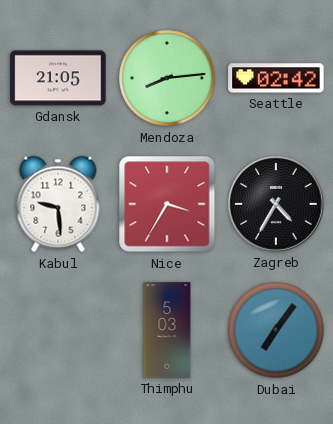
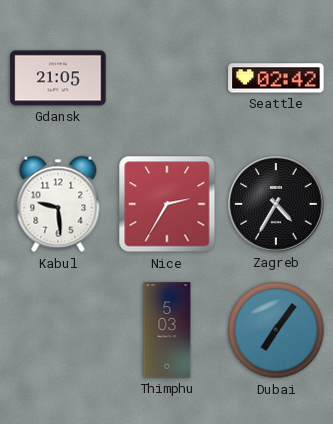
Mendoza: 8:14 -> none
Nice: 3:35 -> 2:35
